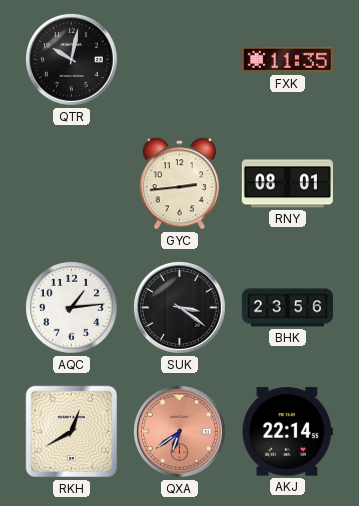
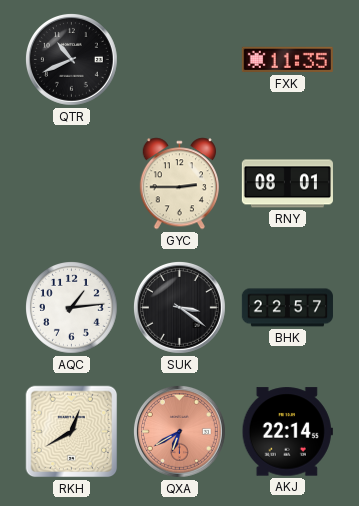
QTR: 10:02 -> 10:41
GYC: 2:44 -> 2:45
BHK: 23:56 -> 22:57
QXA: 6:39 -> 6:40
